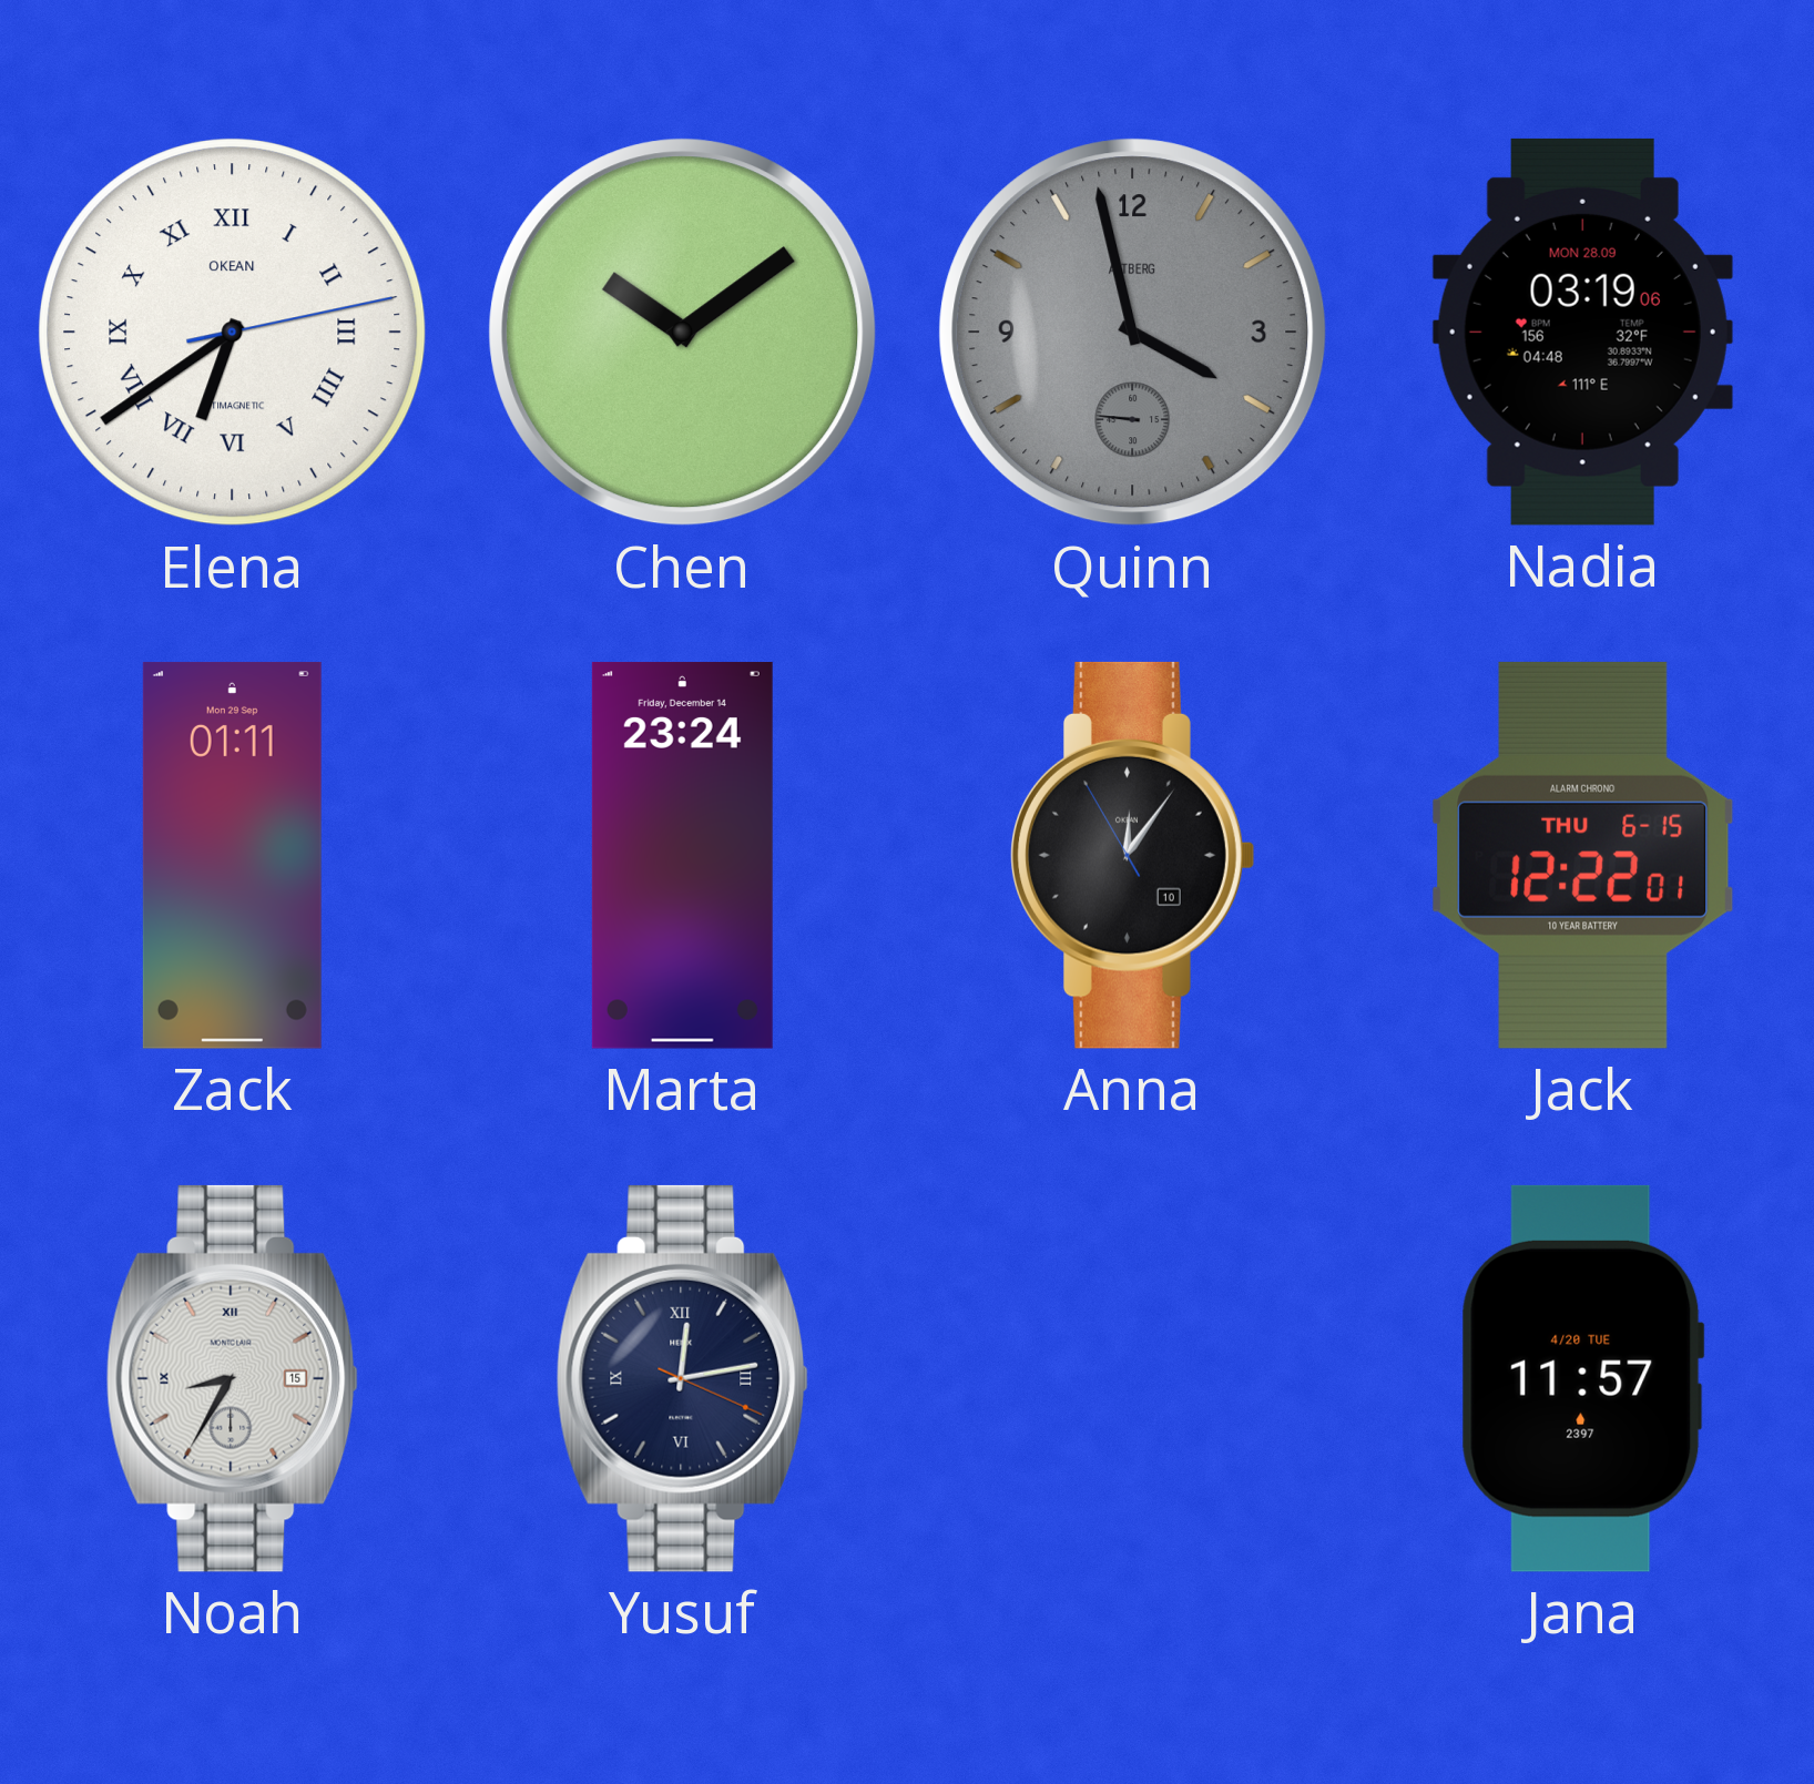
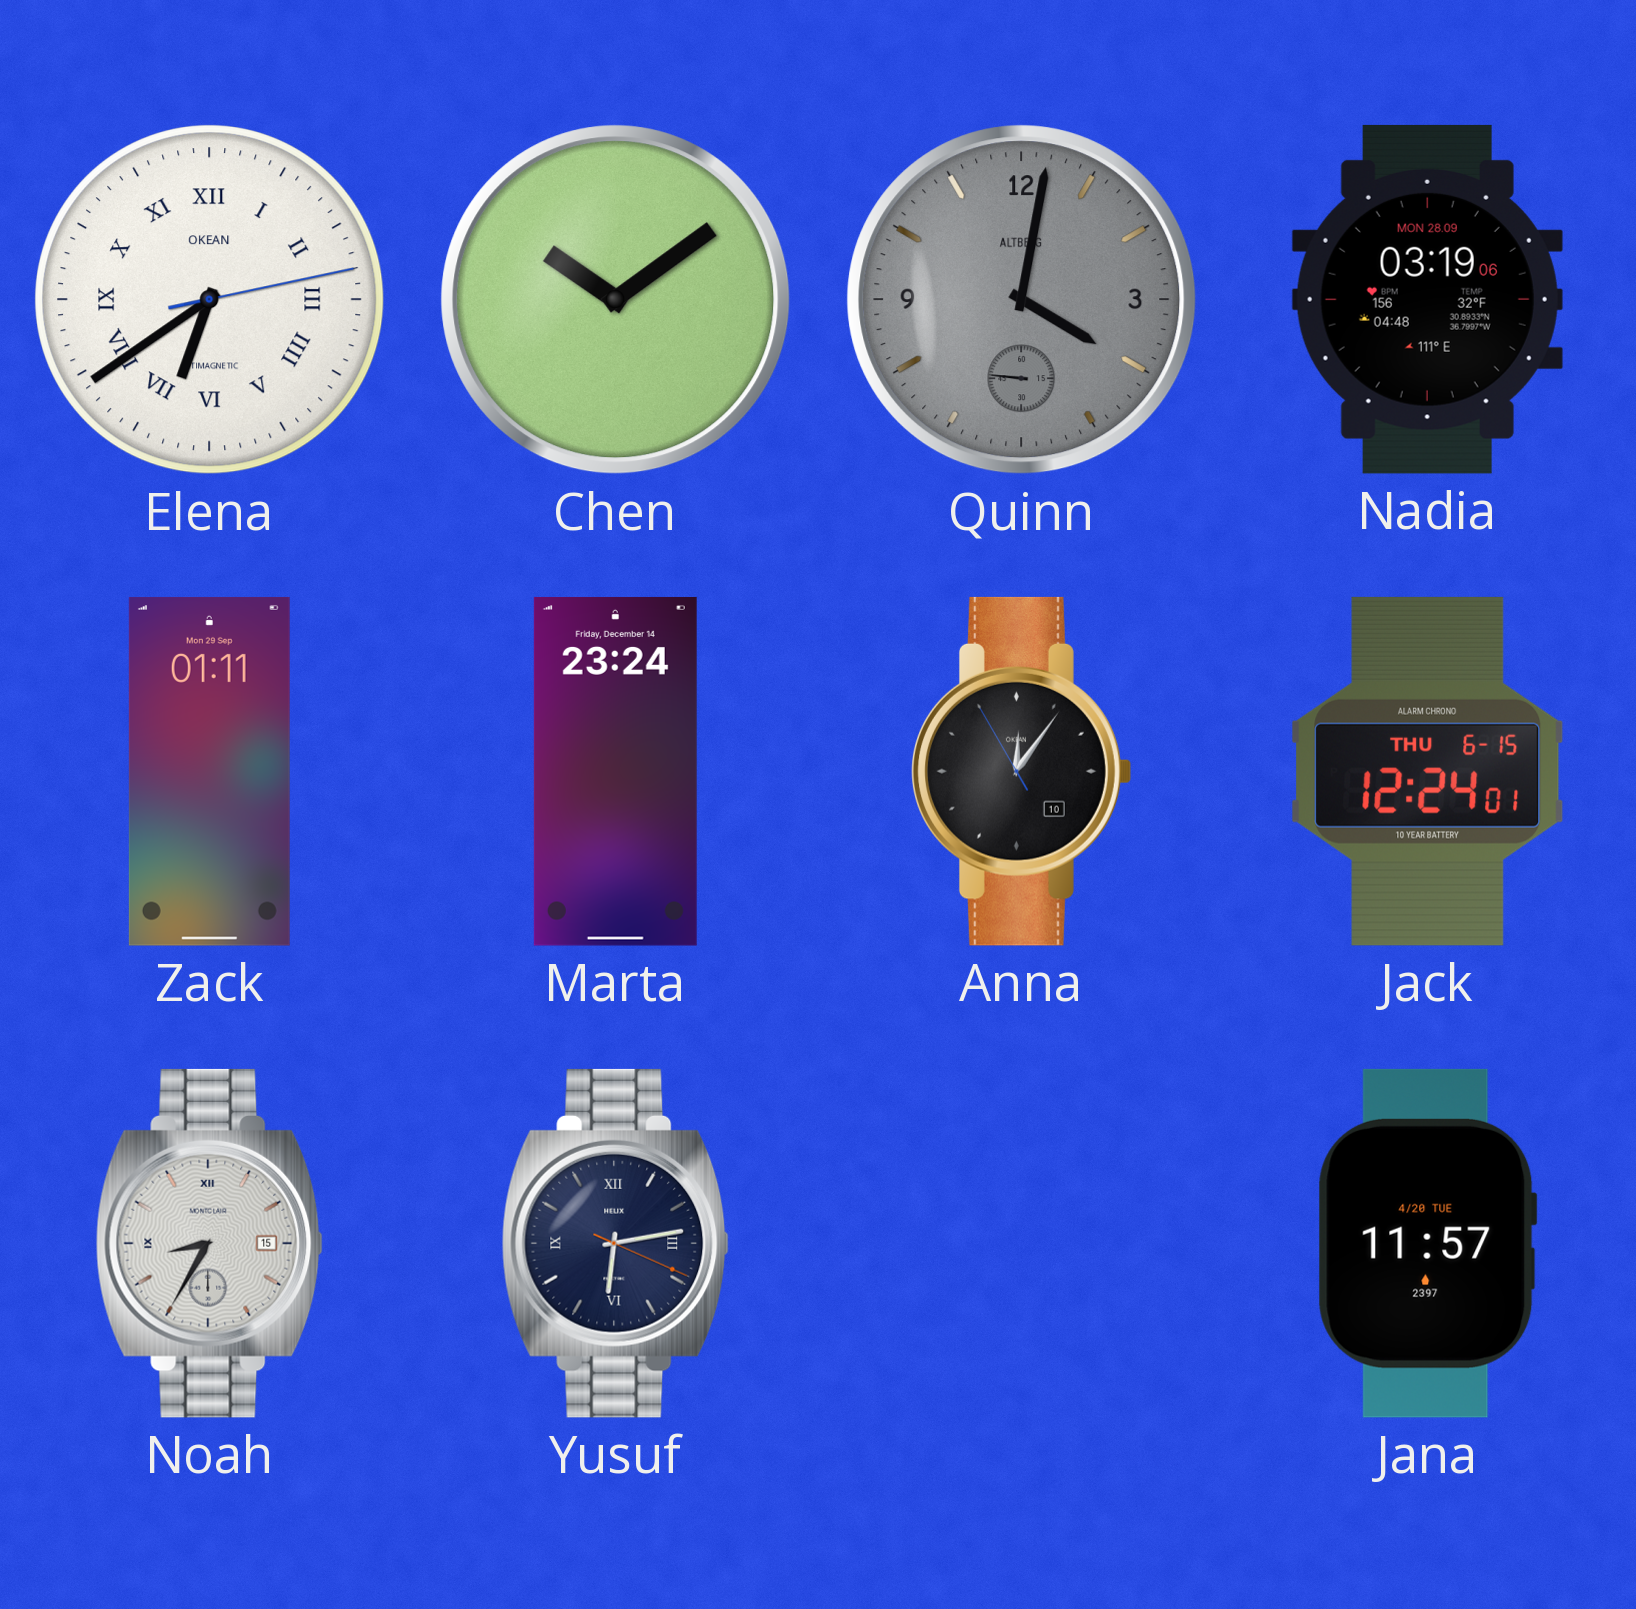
Quinn: 3:57 -> 4:01
Jack: 12:22 -> 12:24
Yusuf: 12:13 -> 6:13
